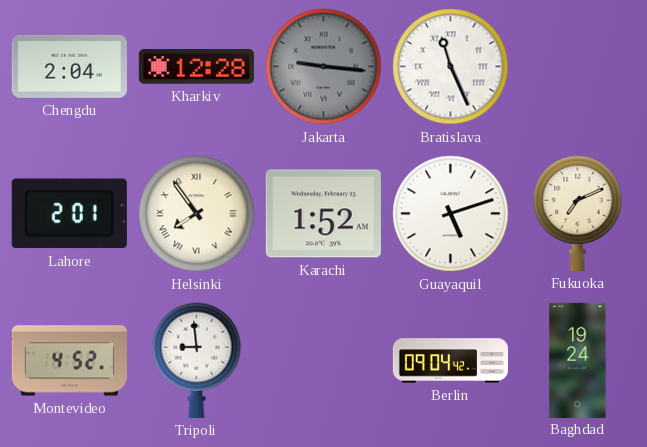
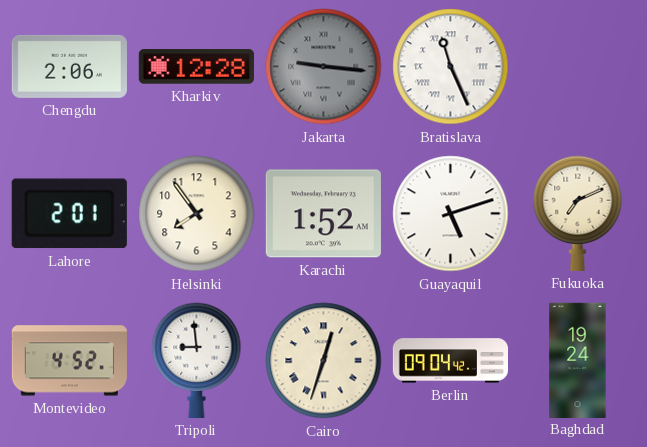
Chengdu: 2:04 -> 2:06
Helsinki numerals: Roman -> Arabic
Cairo: none -> 12:33
